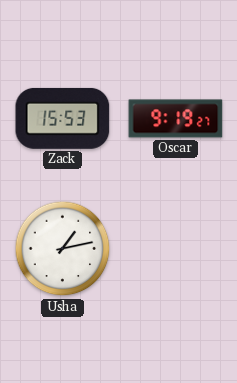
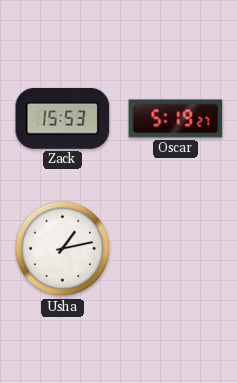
Oscar: 9:19 -> 5:19
